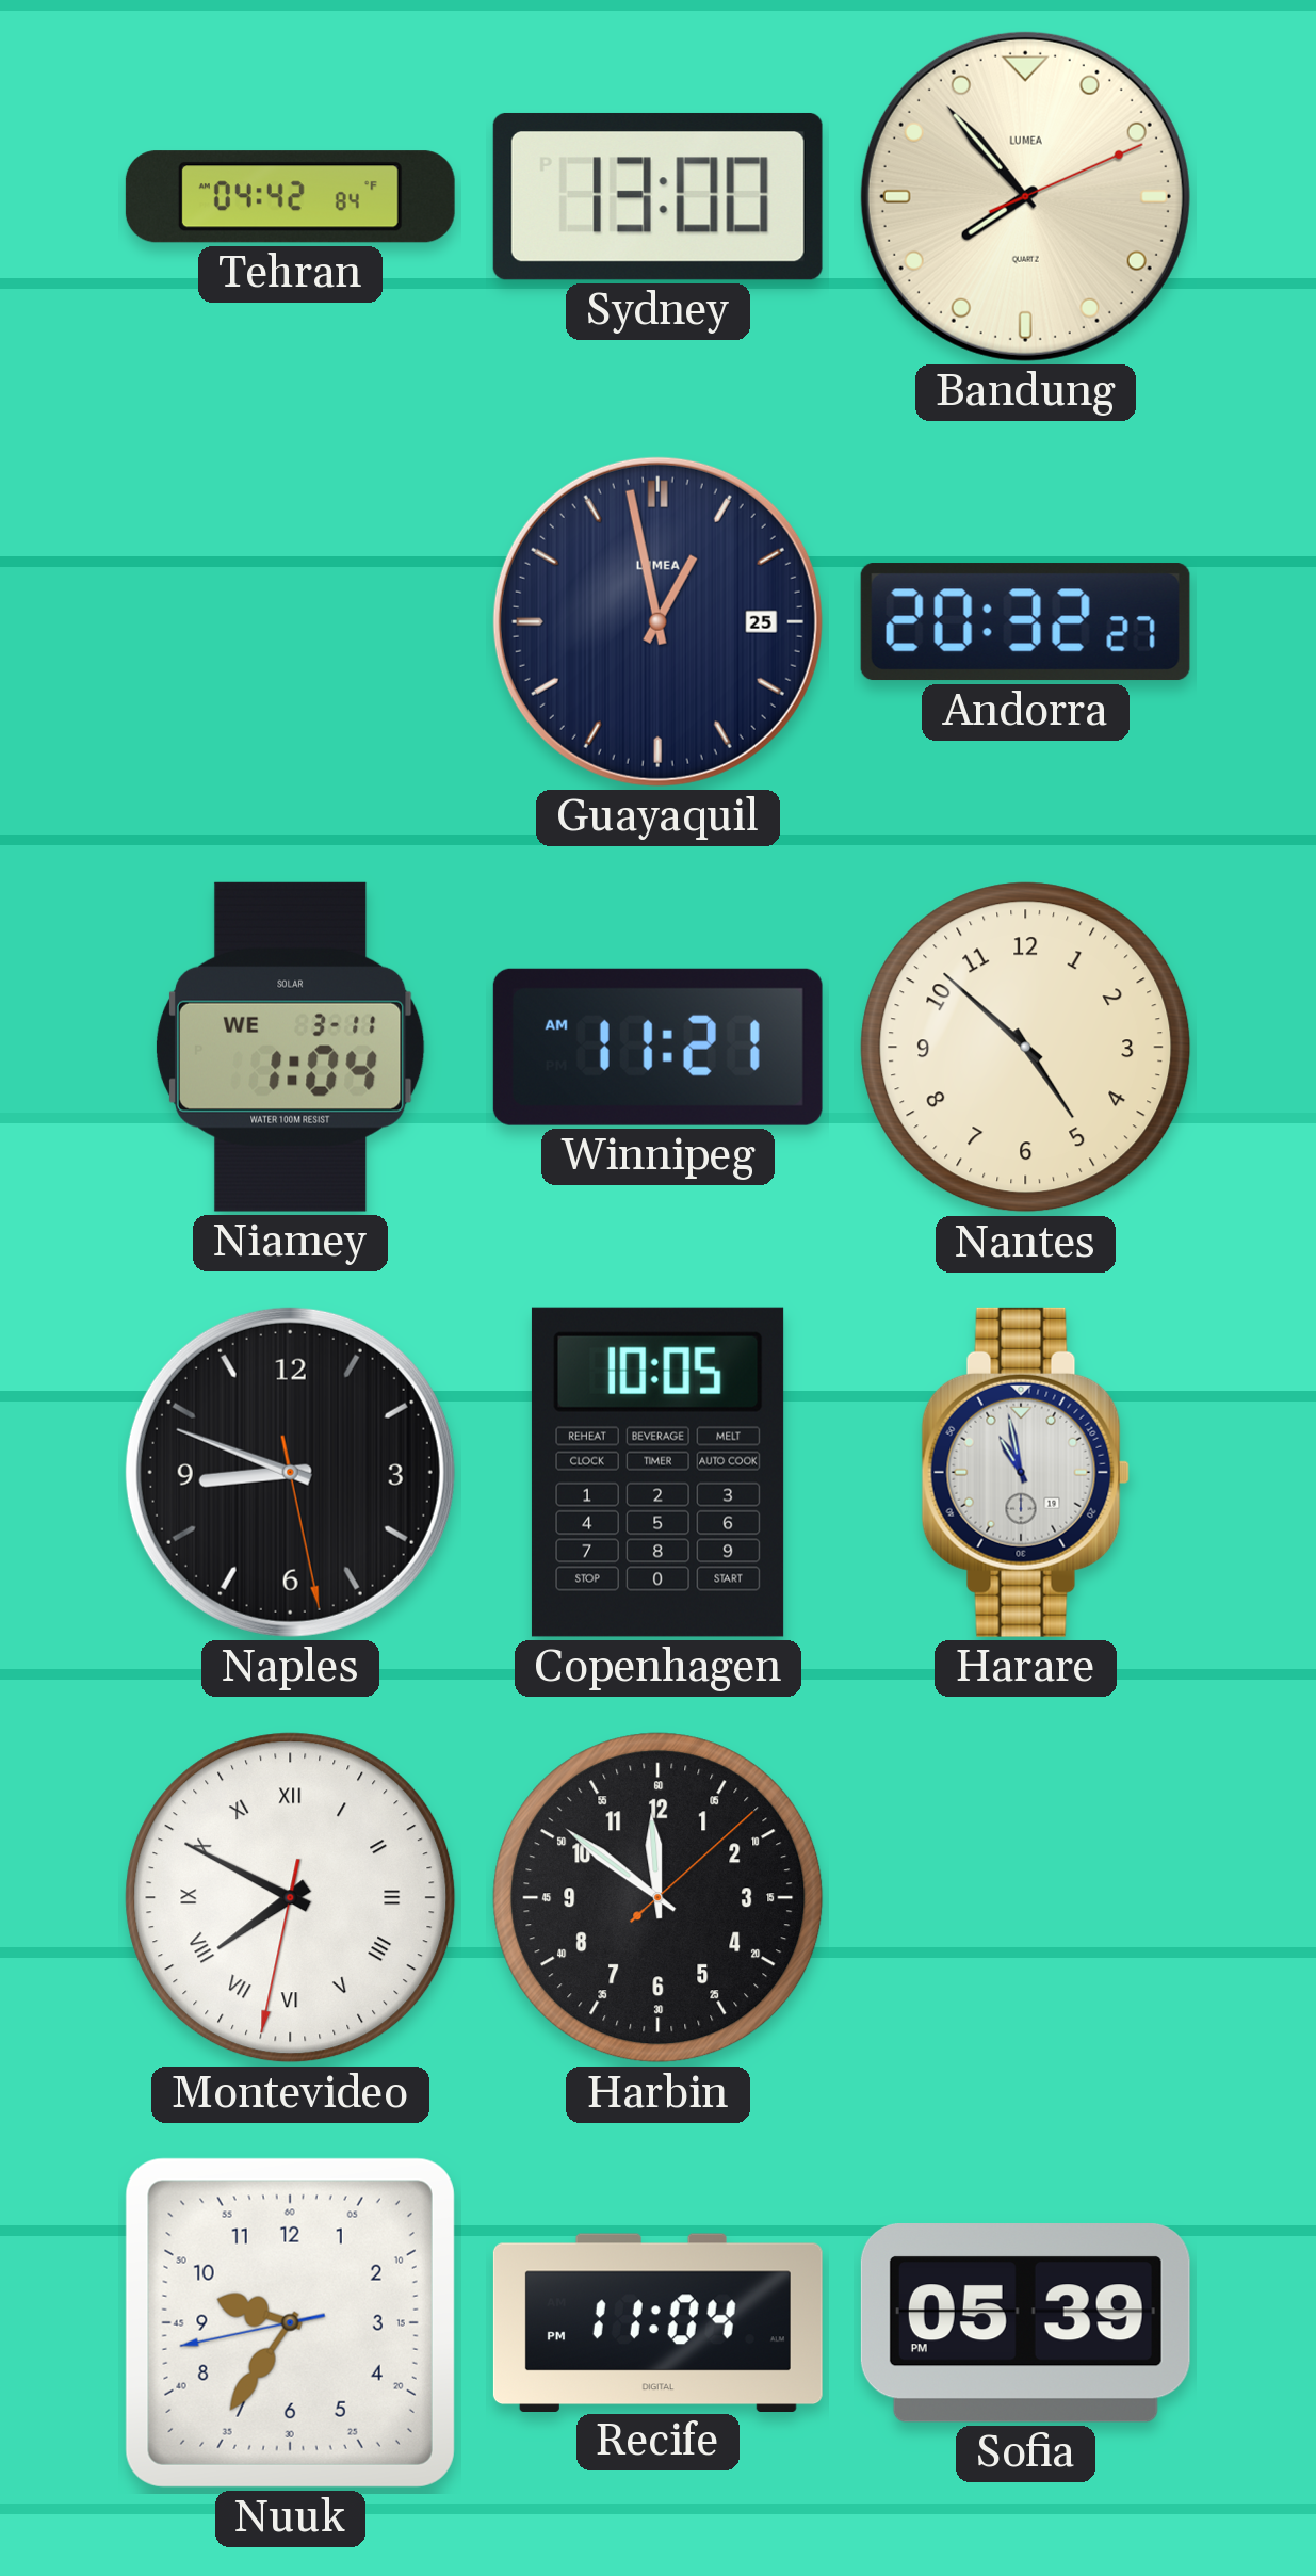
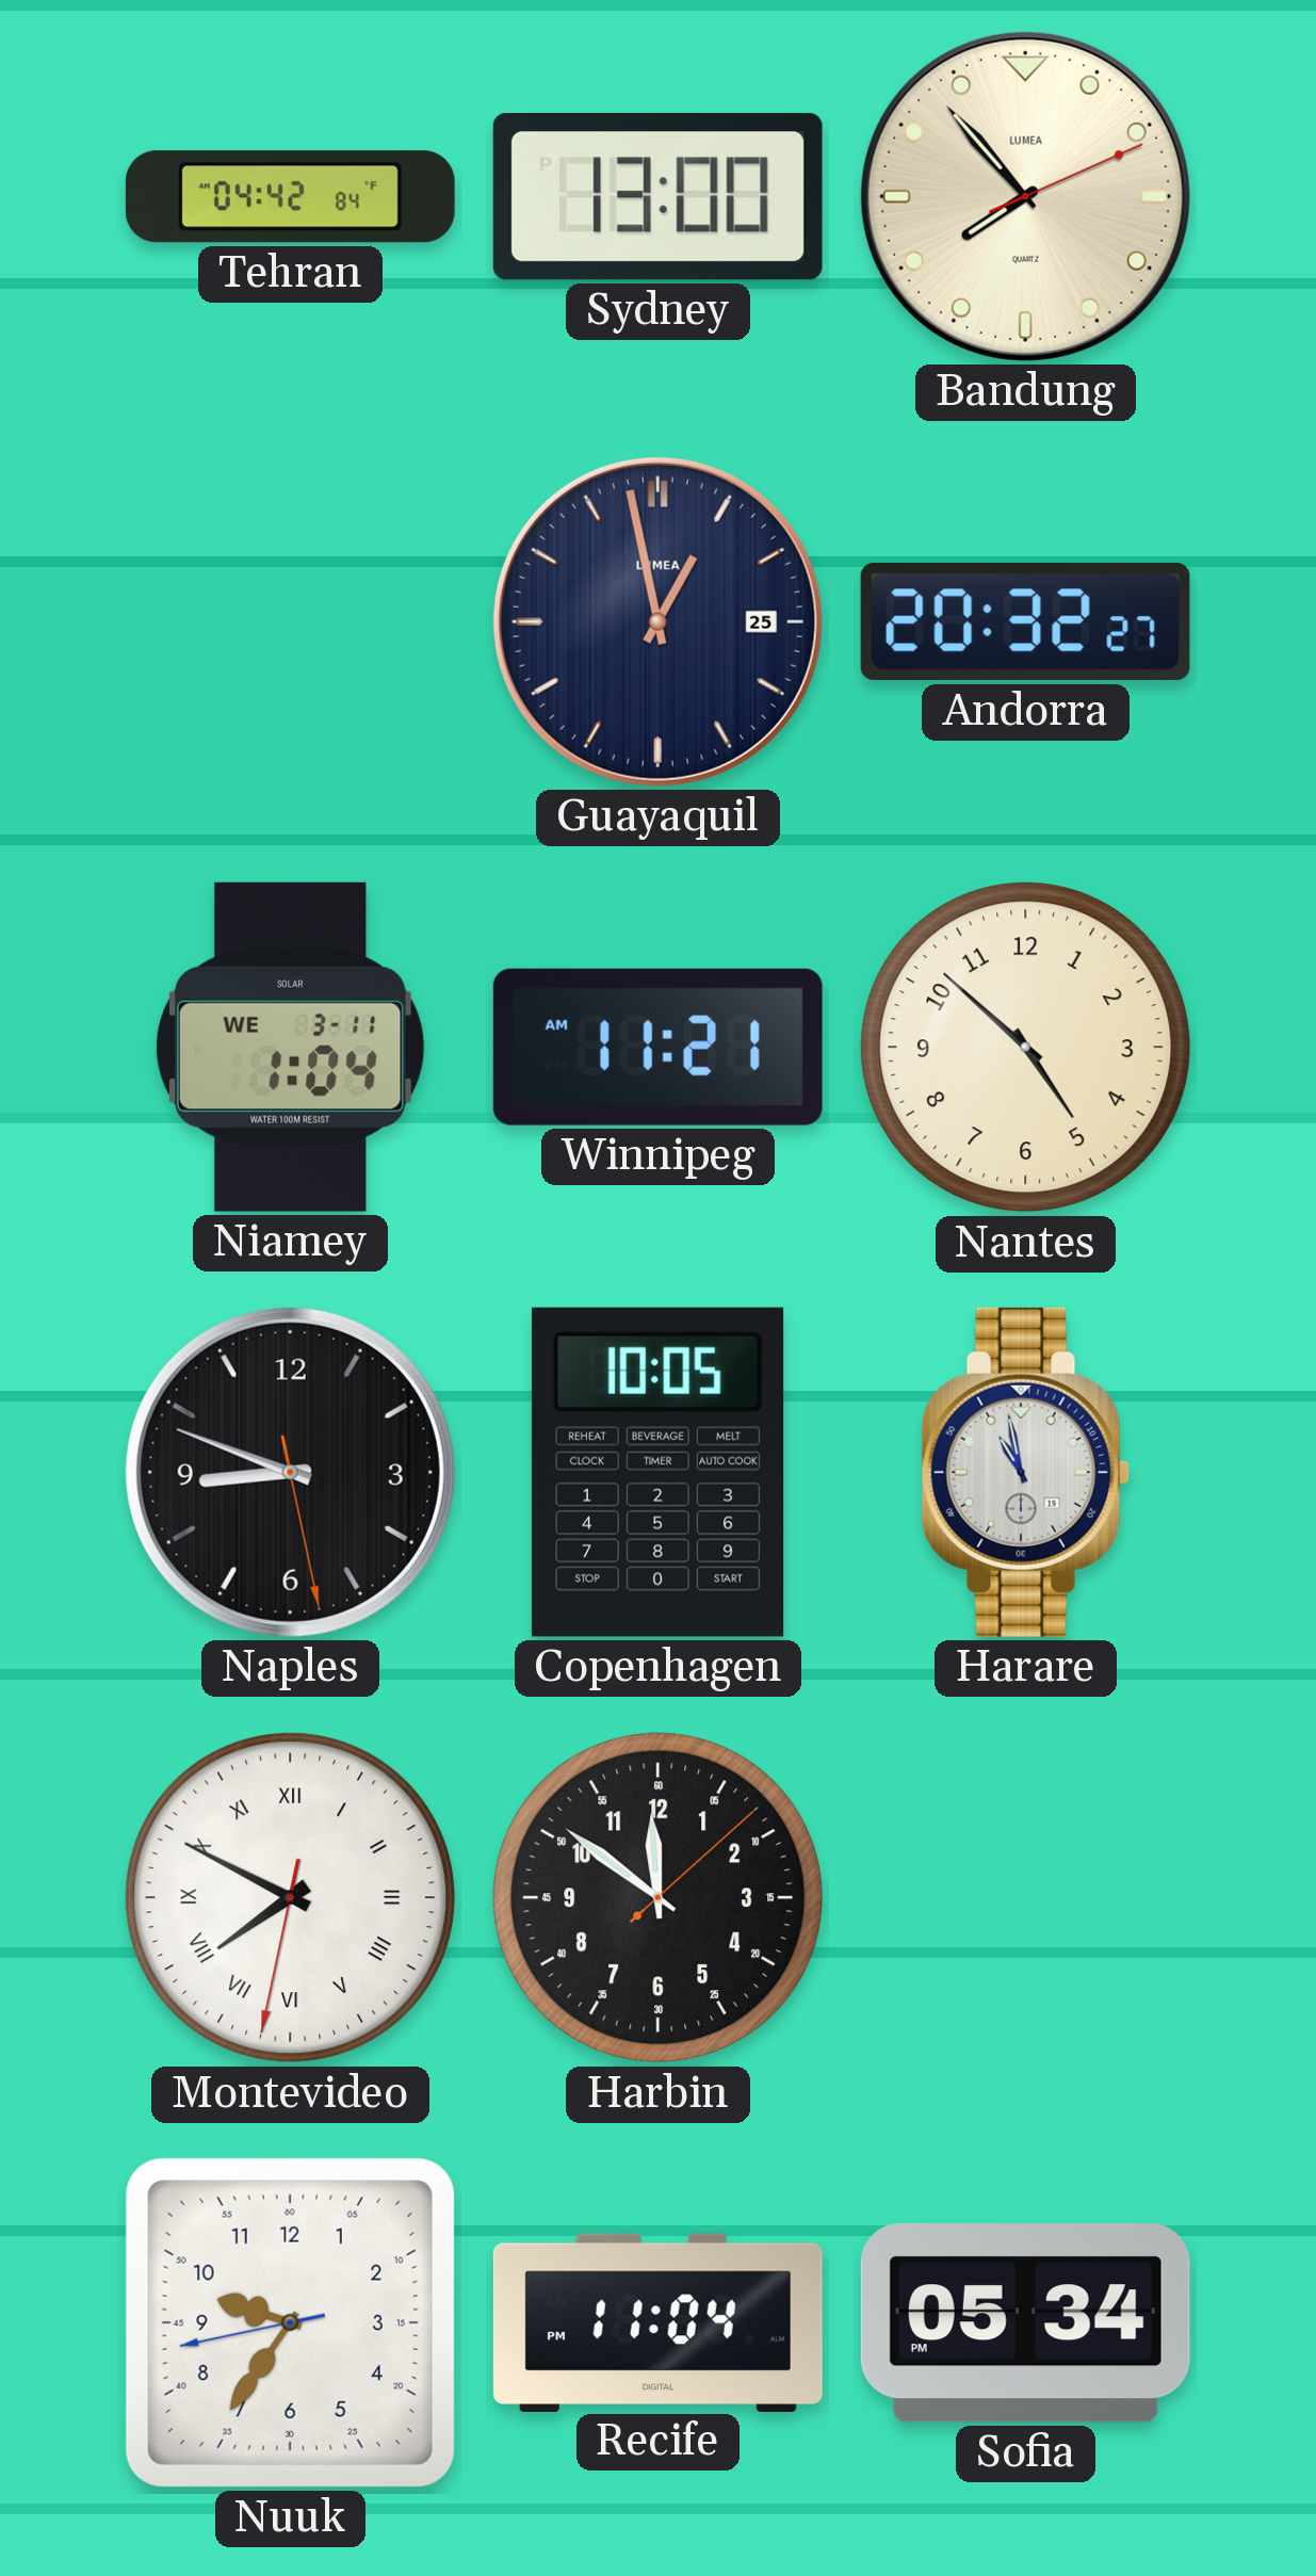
Sofia: 05:39 -> 05:34
